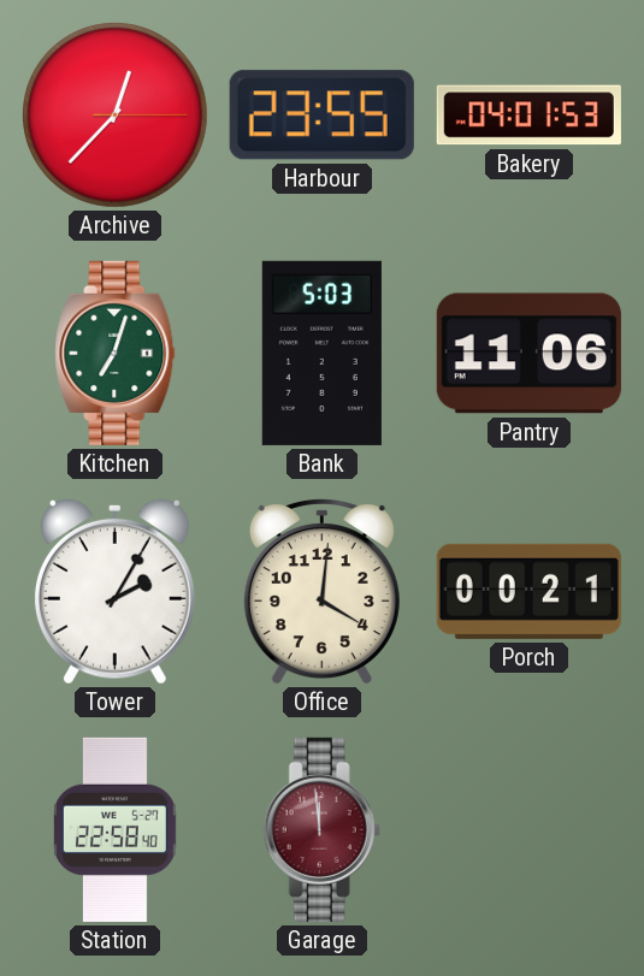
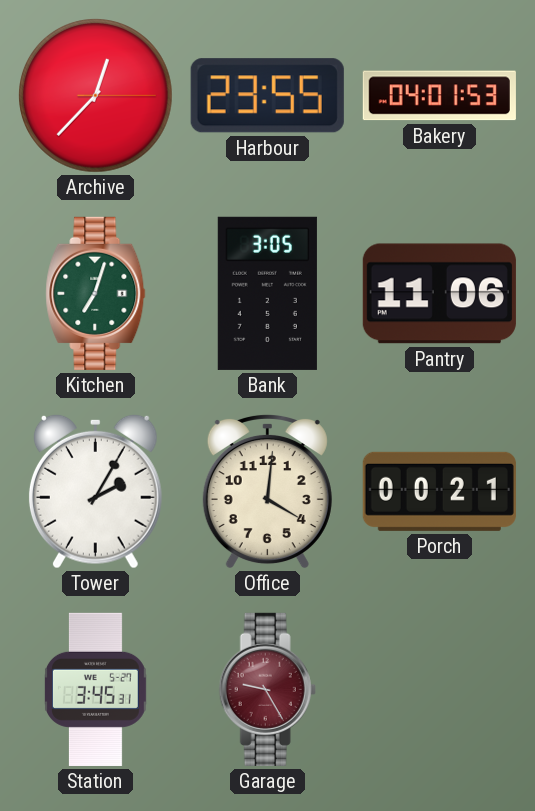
Bank: 5:03 -> 3:05
Station: 22:58 -> 3:45
Garage: 11:59 -> 9:25
